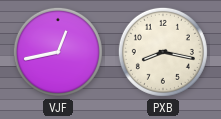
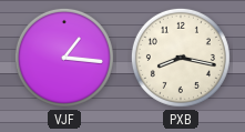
VJF: 12:43 -> 1:16
